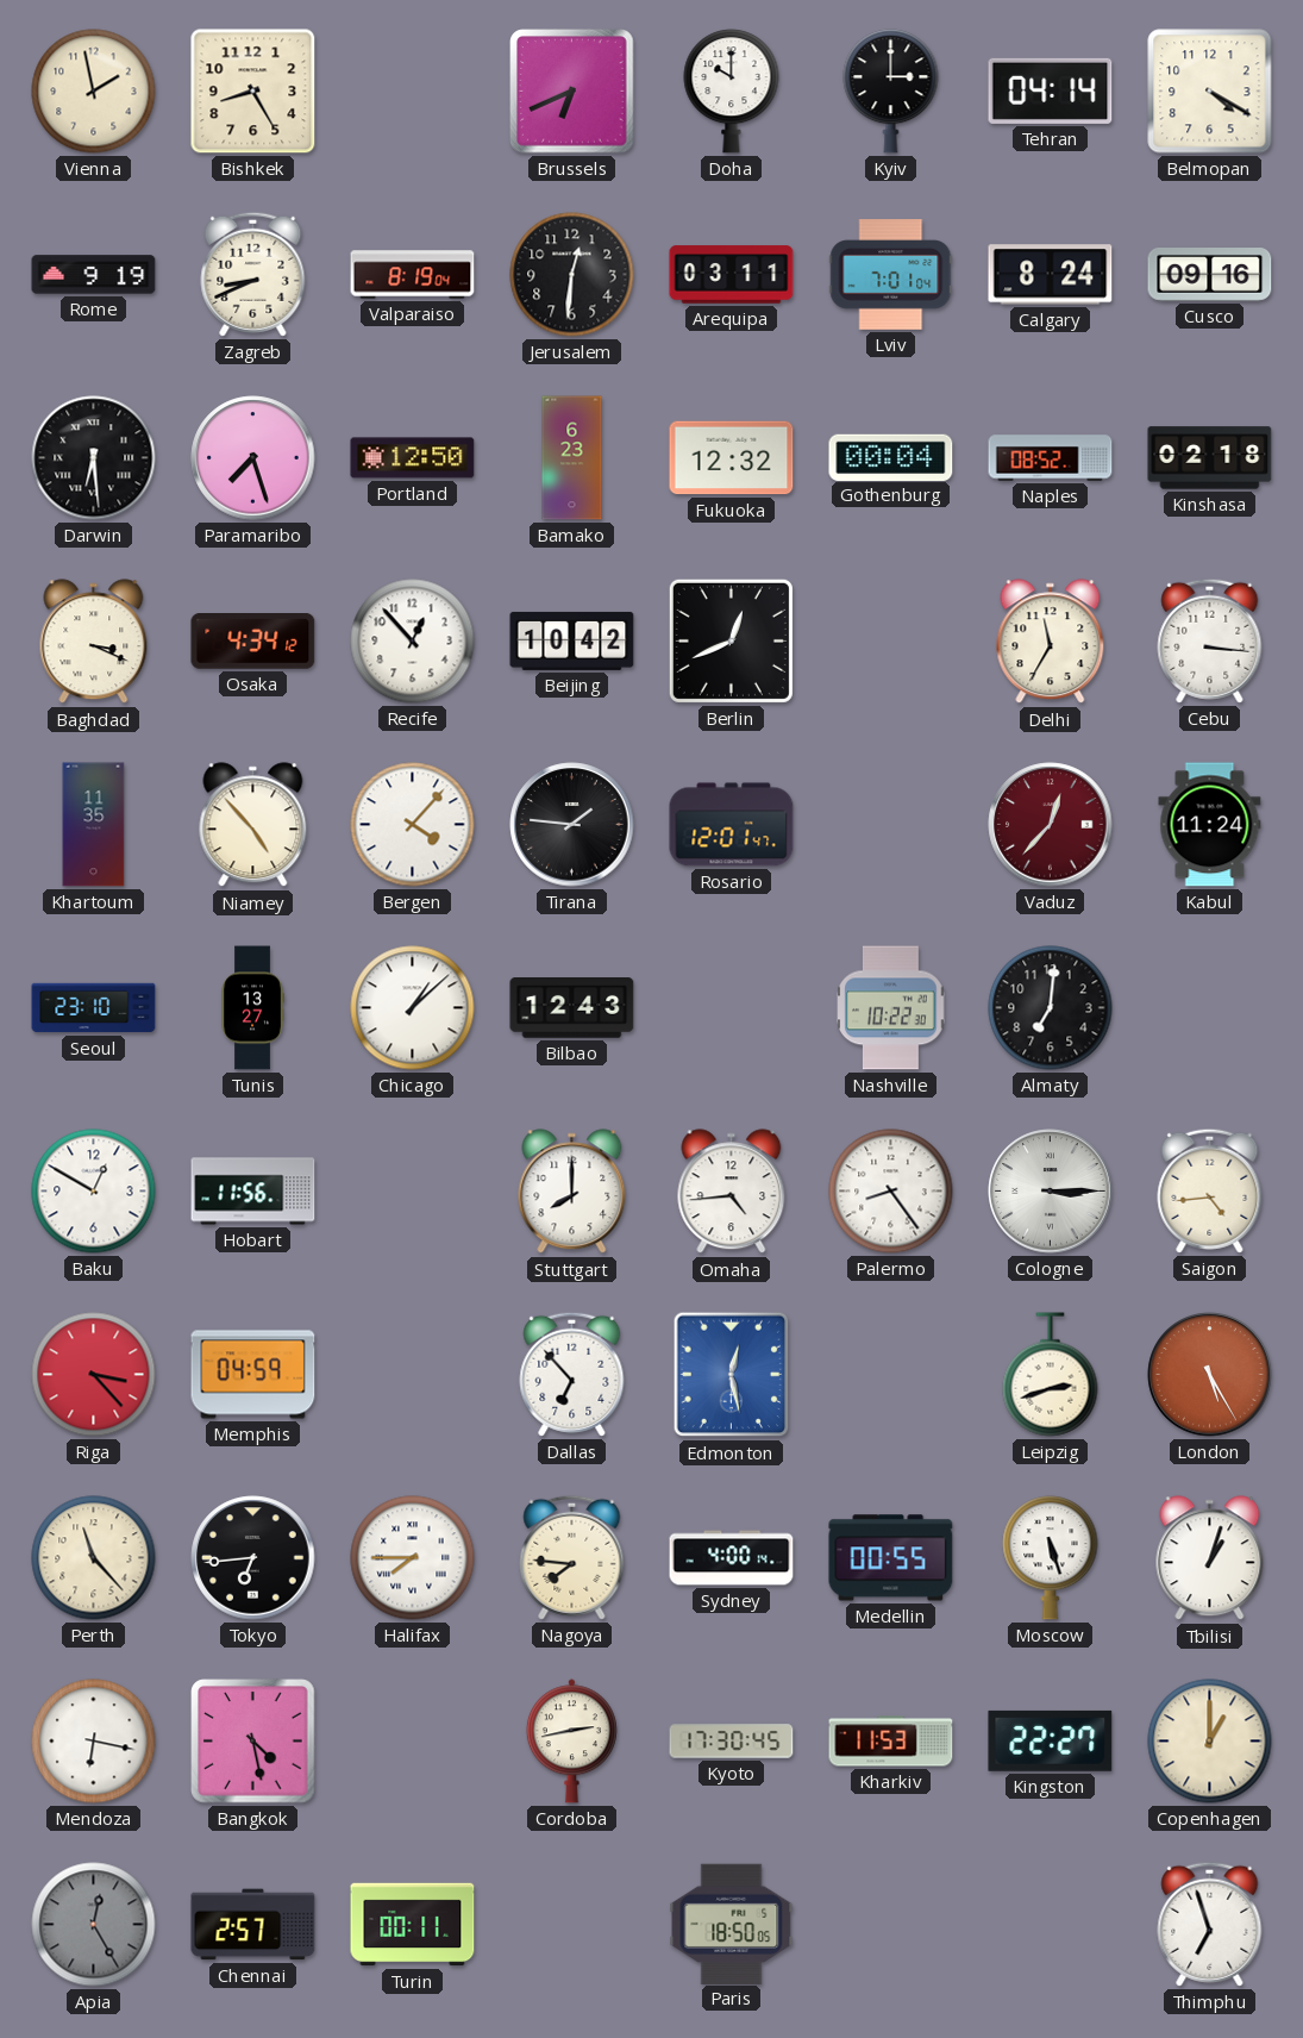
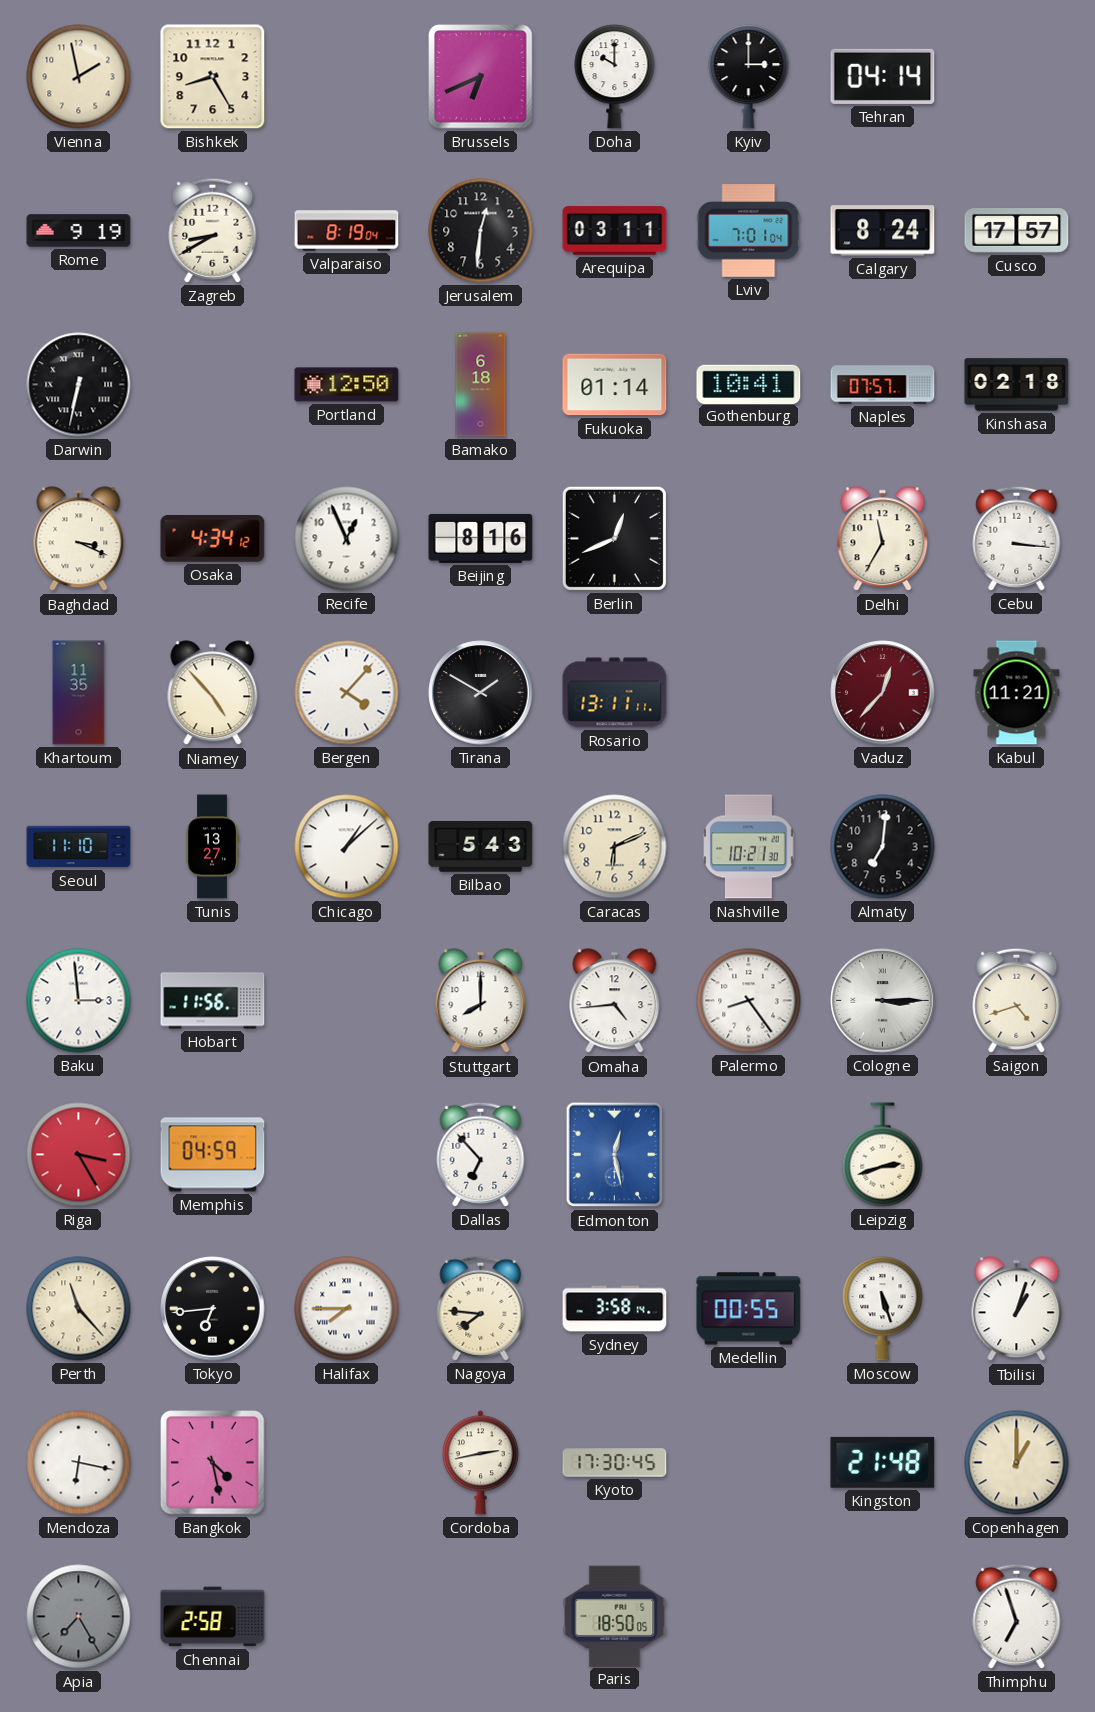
Belmopan: 4:20 -> none
Zagreb: 8:41 -> 8:40
Cusco: 09:16 -> 17:57
Darwin: 6:29 -> 6:32
Paramaribo: 7:27 -> none
Bamako: 6:23 -> 6:18
Fukuoka: 12:32 -> 01:14
Gothenburg: 00:04 -> 10:41
Naples: 08:52 -> 07:57
Recife: 12:53 -> 12:56
Beijing: 10:42 -> 8:16
Tirana: 1:46 -> 1:50
Rosario: 12:01 -> 13:11
Kabul: 11:24 -> 11:21
Seoul: 23:10 -> 11:10
Bilbao: 12:43 -> 5:43
Caracas: none -> 6:11
Nashville: 10:22 -> 10:21
Baku: 12:50 -> 2:59
Saigon: 4:44 -> 4:42
Riga: 3:23 -> 3:25
London: 5:25 -> none
Sydney: 4:00 -> 3:58
Kharkiv: 11:53 -> none
Kingston: 22:27 -> 21:48
Apia: 12:25 -> 7:25
Chennai: 2:57 -> 2:58
Turin: 00:11 -> none
